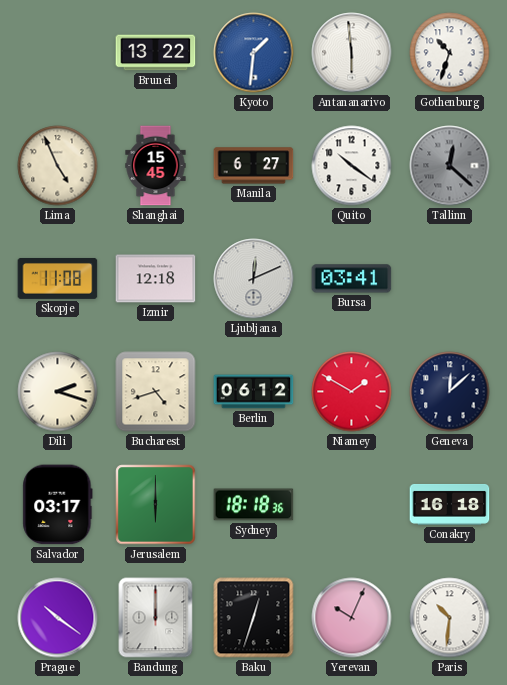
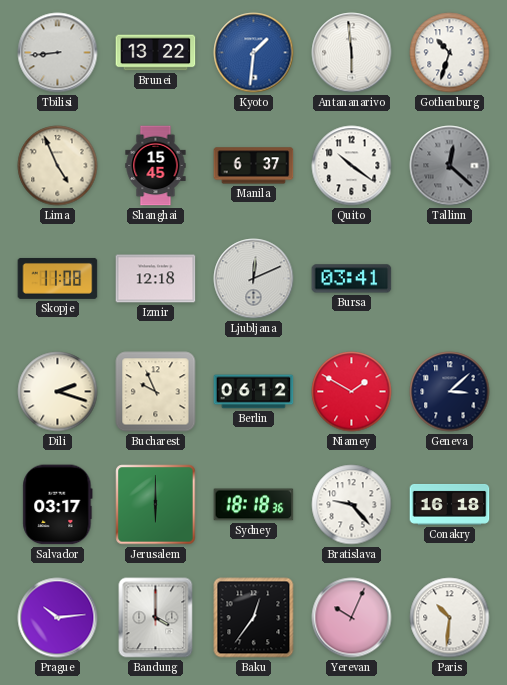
Tbilisi: none -> 8:44
Manila: 6:27 -> 6:37
Bucharest: 4:42 -> 9:56
Geneva: 12:08 -> 3:08
Bratislava: none -> 9:23
Prague: 10:21 -> 10:14
Bandung: 12:00 -> 4:00
Baku: 12:33 -> 12:36
